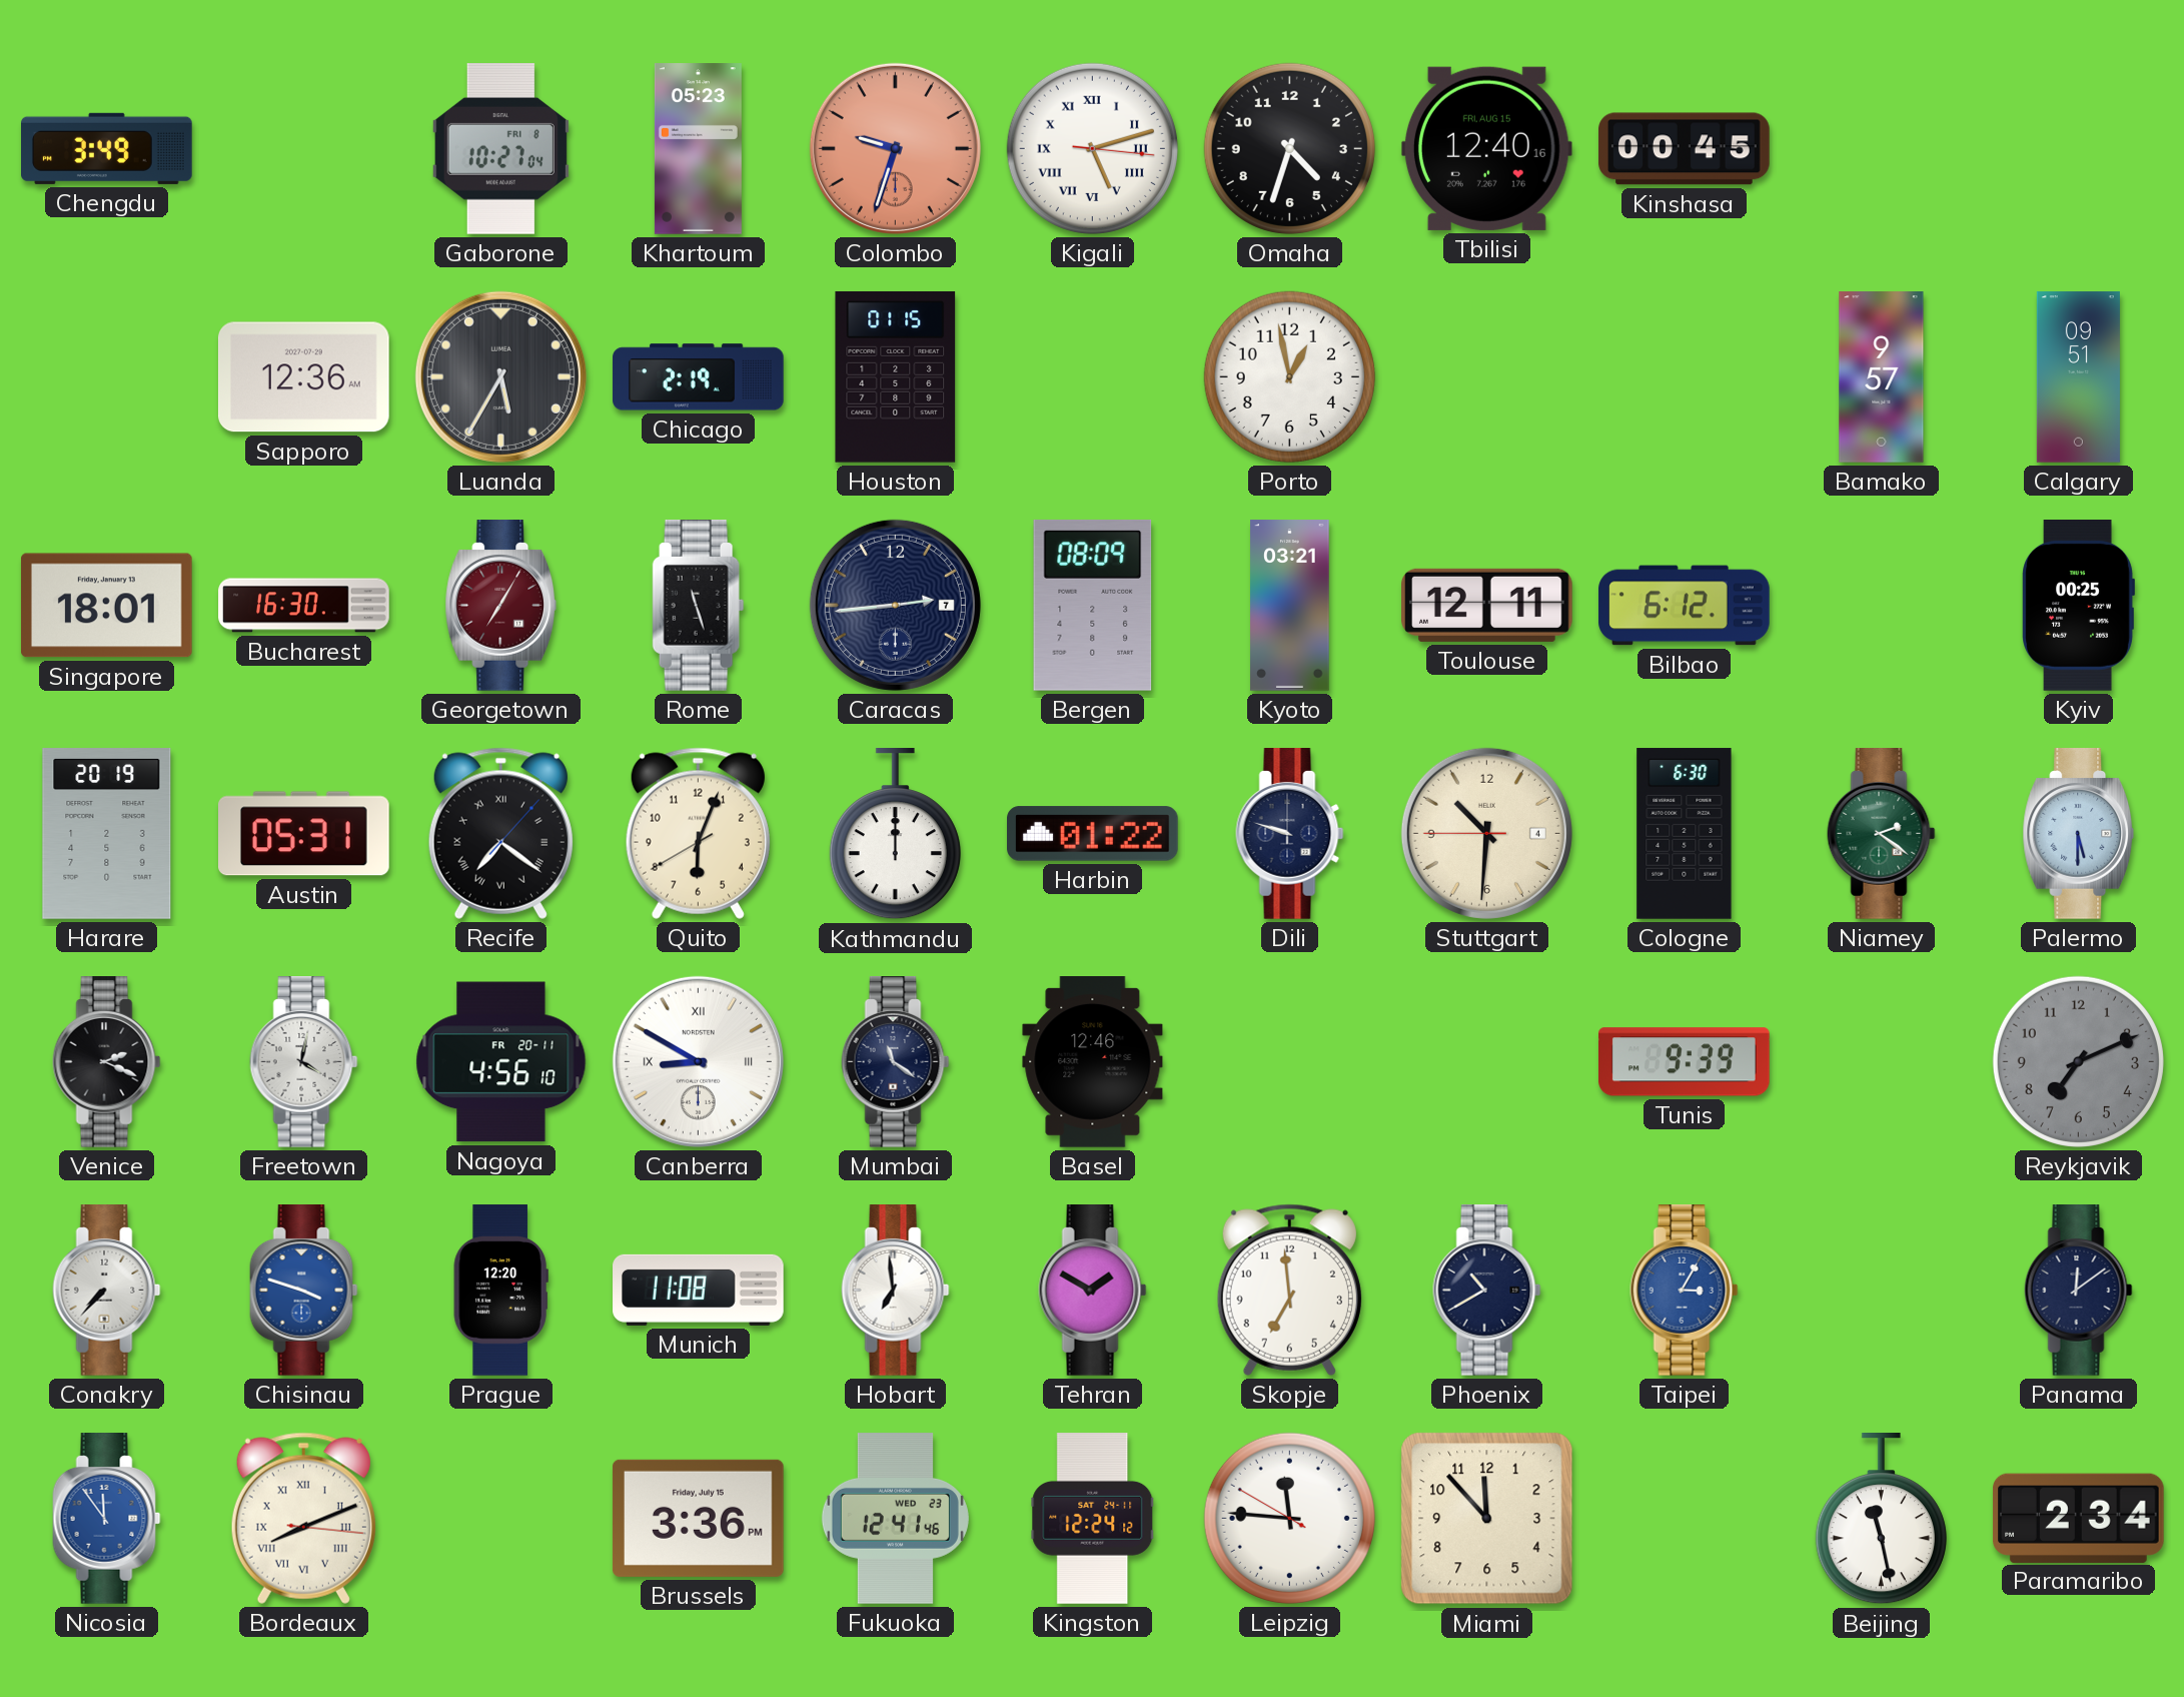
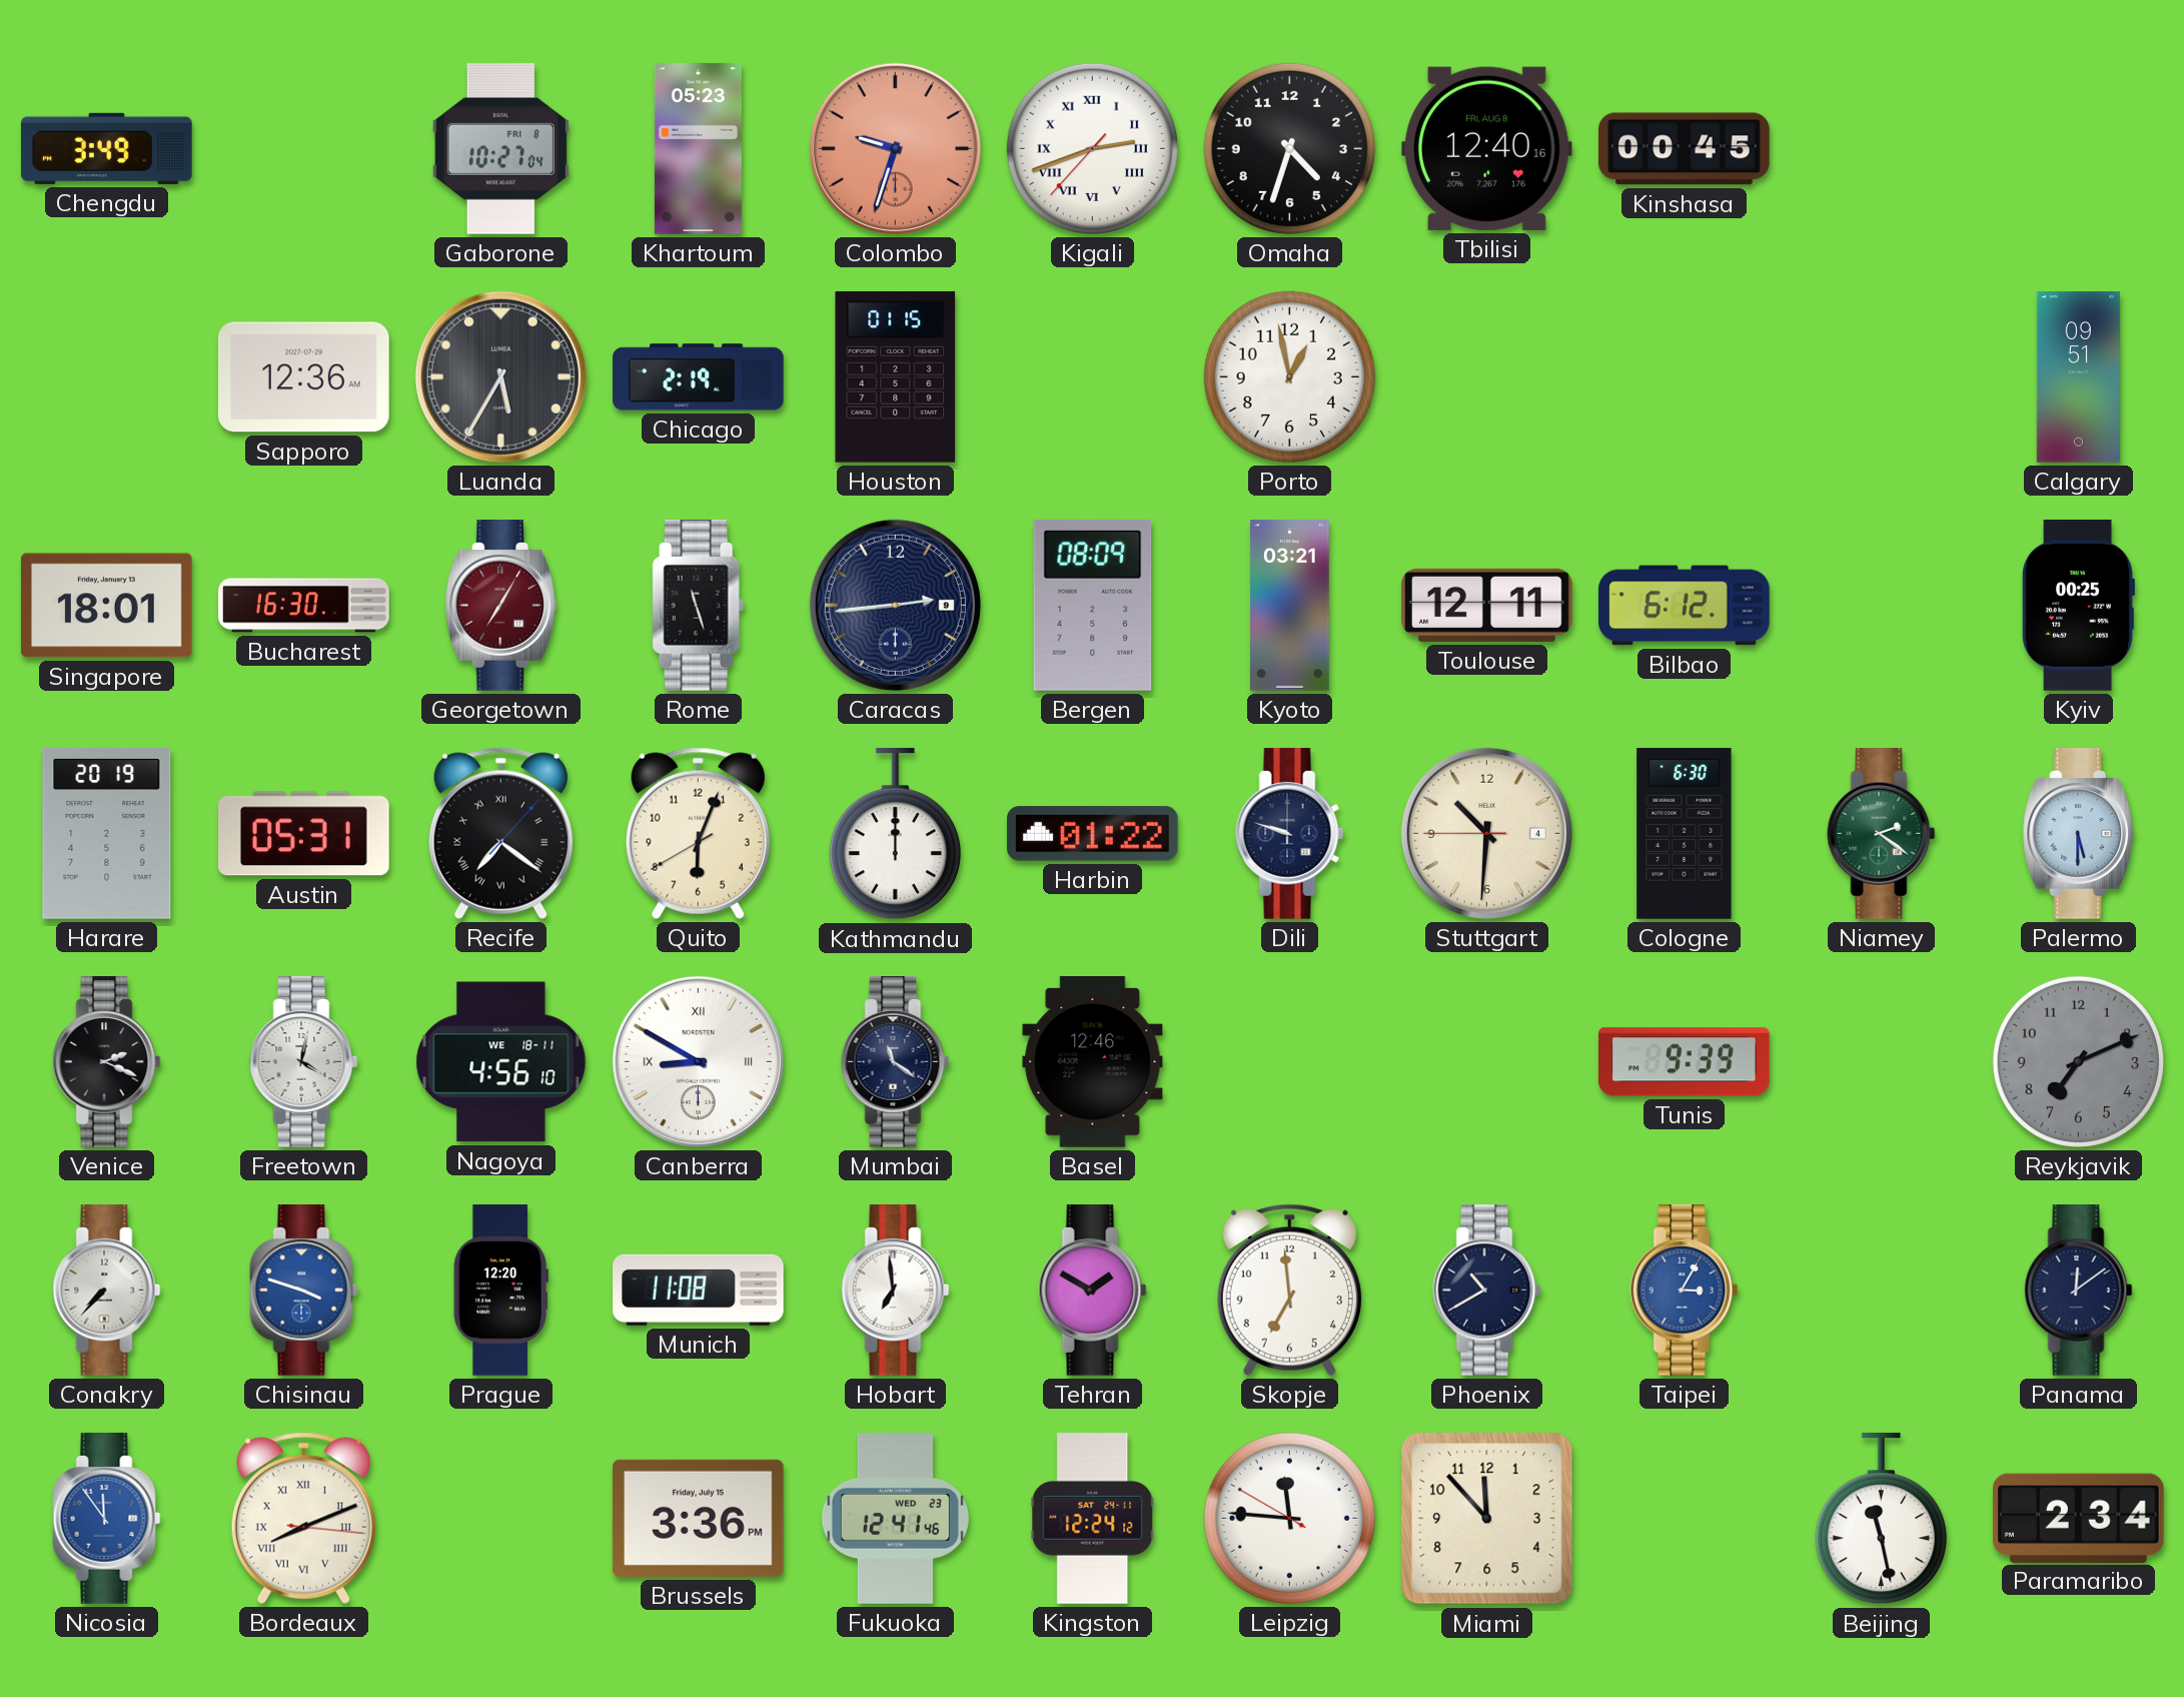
Kigali: 5:12 -> 2:41
Tbilisi date: FRI, AUG 15 -> FRI, AUG 8
Bamako: 9:57 -> none
Caracas date: 7 -> 9
Nagoya date: FR 20-11 -> WE 18-11
